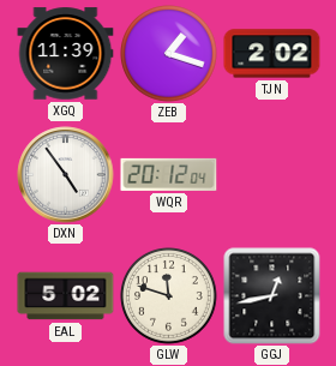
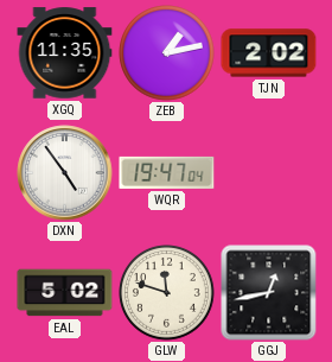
XGQ: 11:39 -> 11:35
ZEB: 1:18 -> 1:13
WQR: 20:12 -> 19:47
